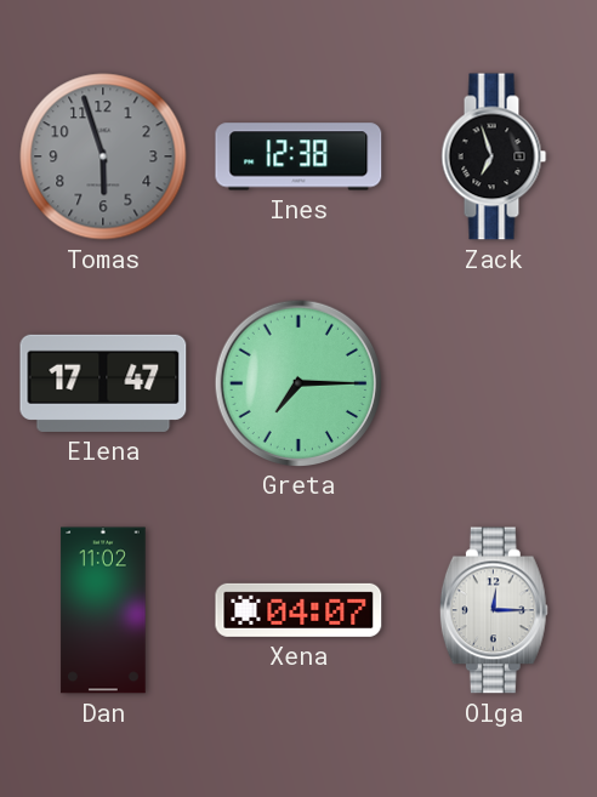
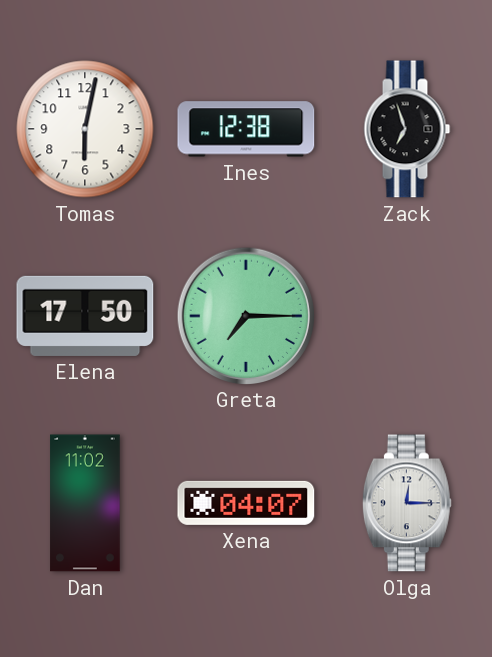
Tomas: 5:57 -> 6:02
Tomas dial: grey -> white
Elena: 17:47 -> 17:50
